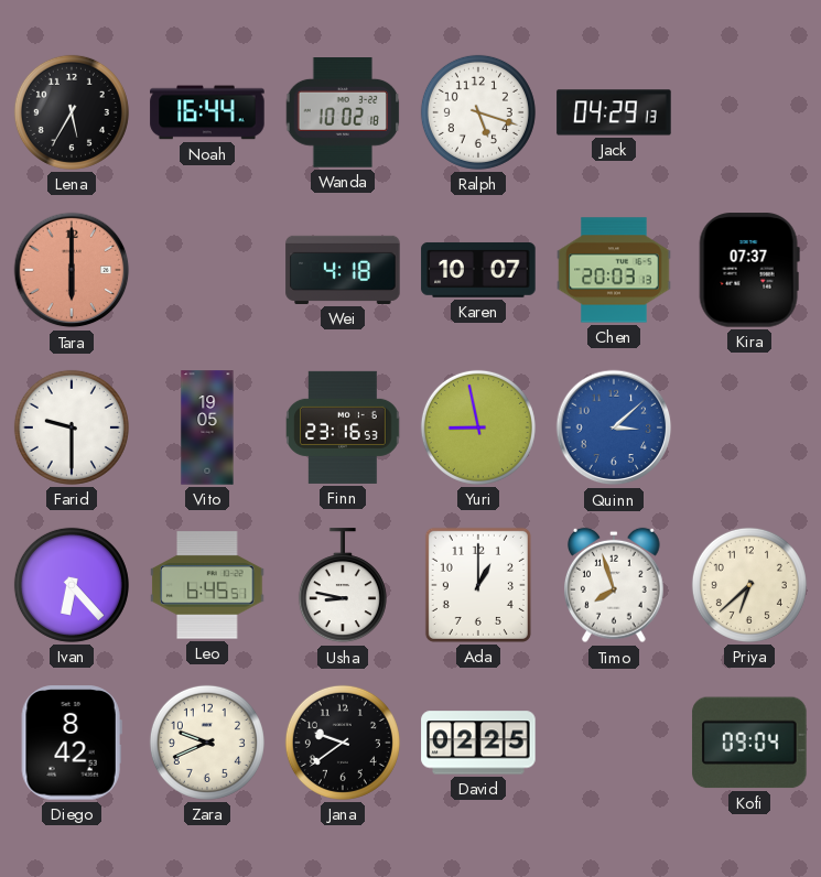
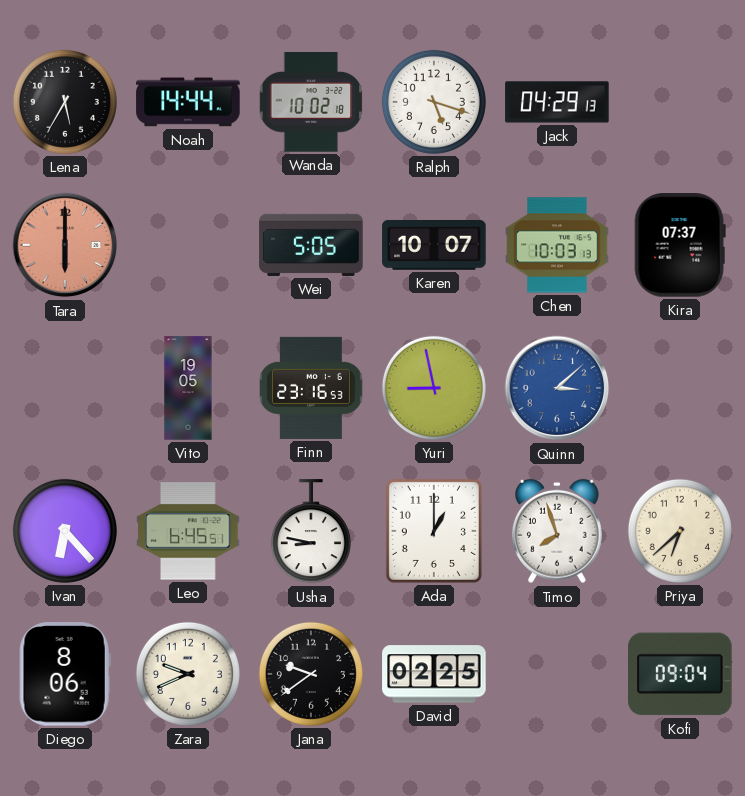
Noah: 16:44 -> 14:44
Wei: 4:18 -> 5:05
Chen: 20:03 -> 10:03
Farid: 9:30 -> none
Diego: 8:42 -> 8:06
